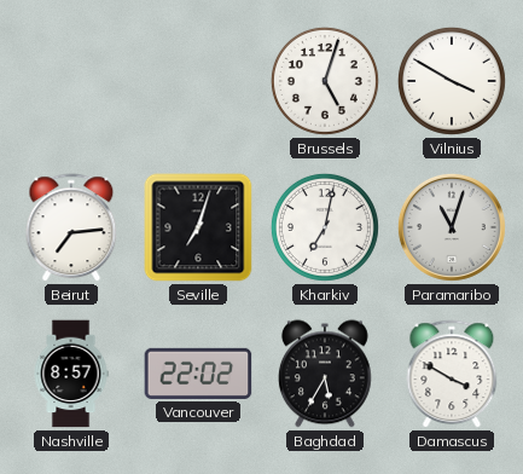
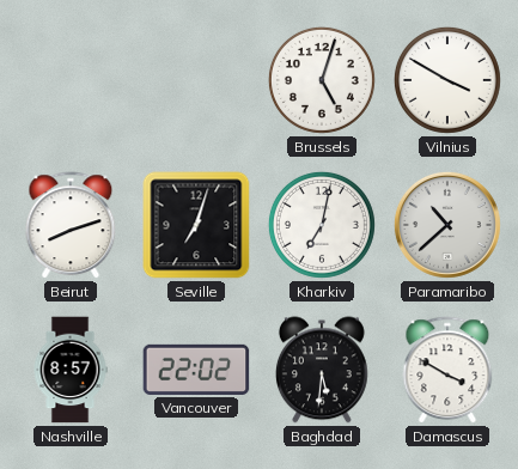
Beirut: 7:14 -> 8:12
Paramaribo: 11:03 -> 10:38
Baghdad: 5:35 -> 5:31
